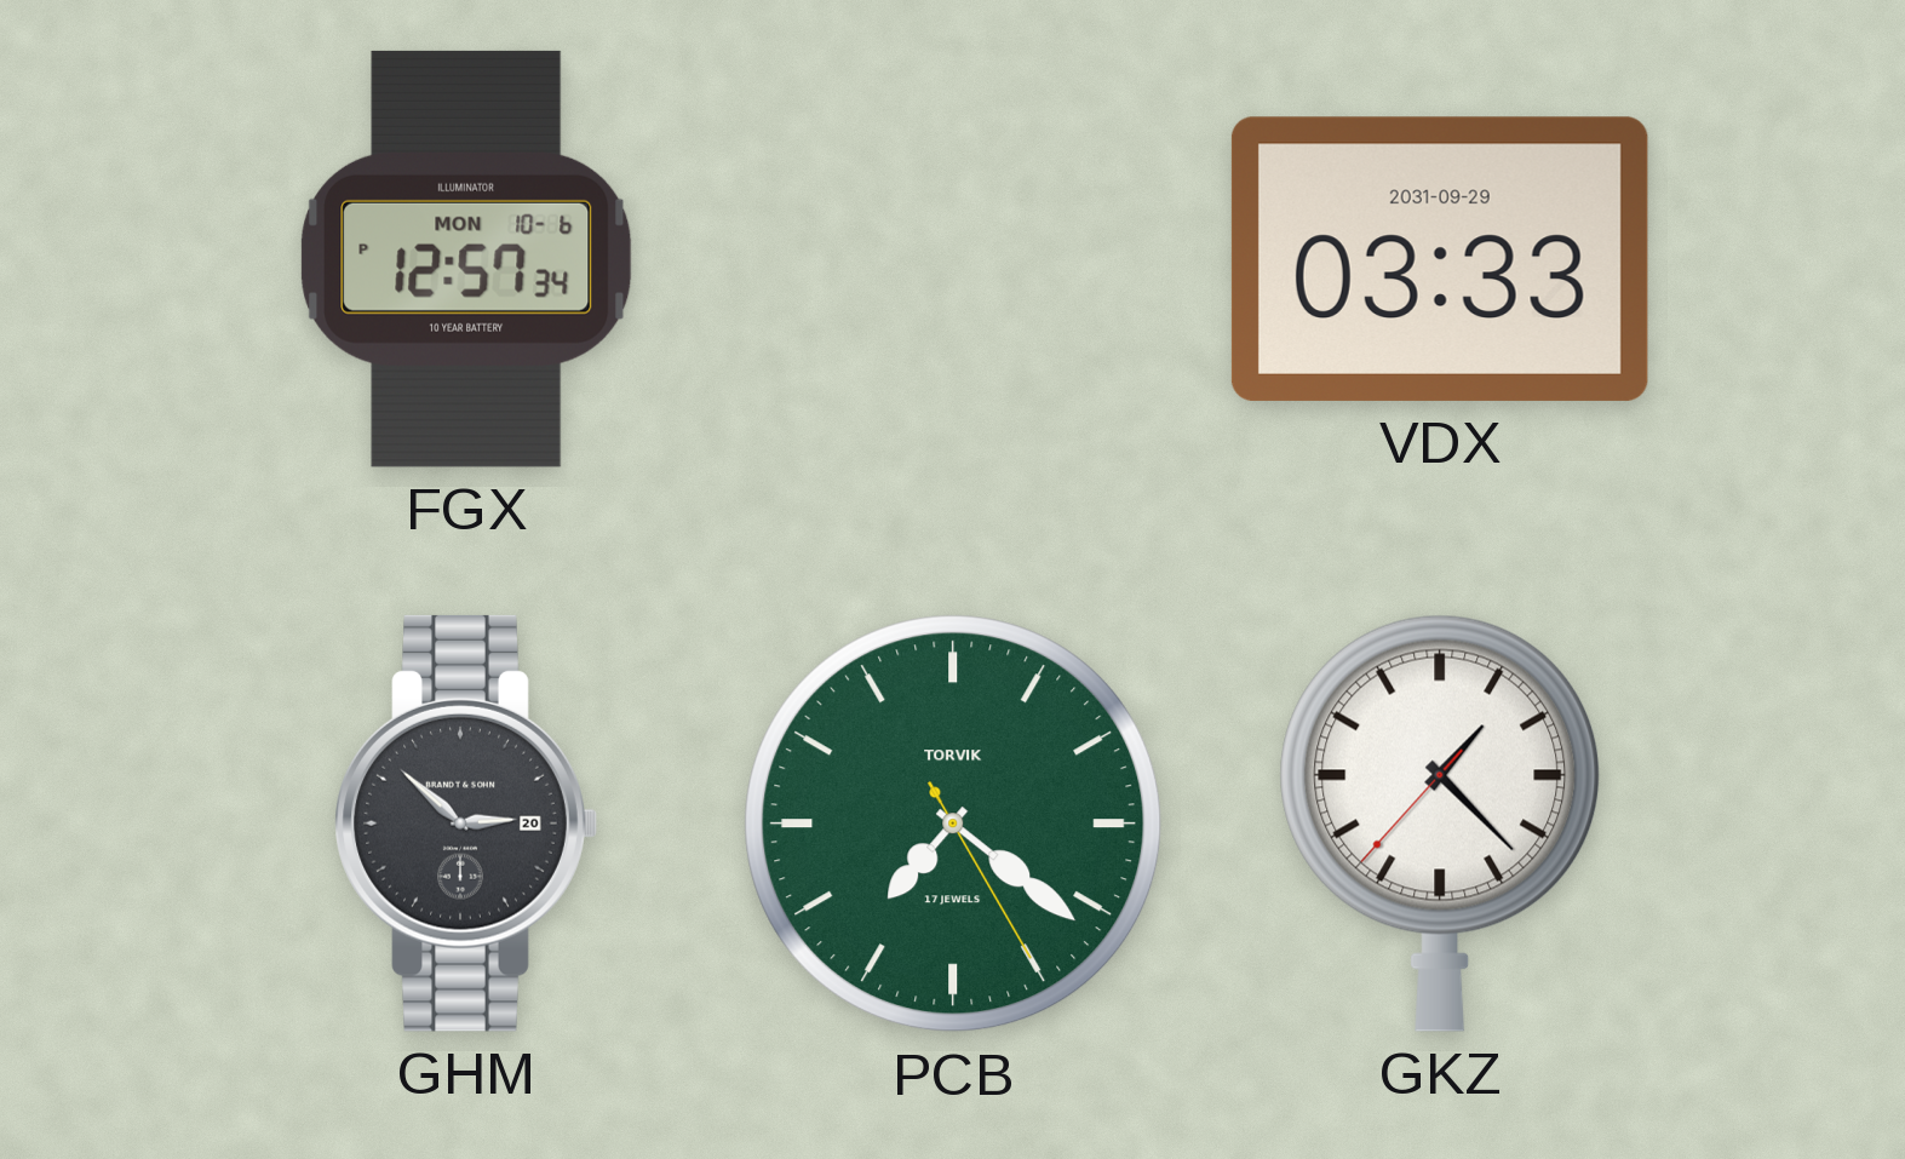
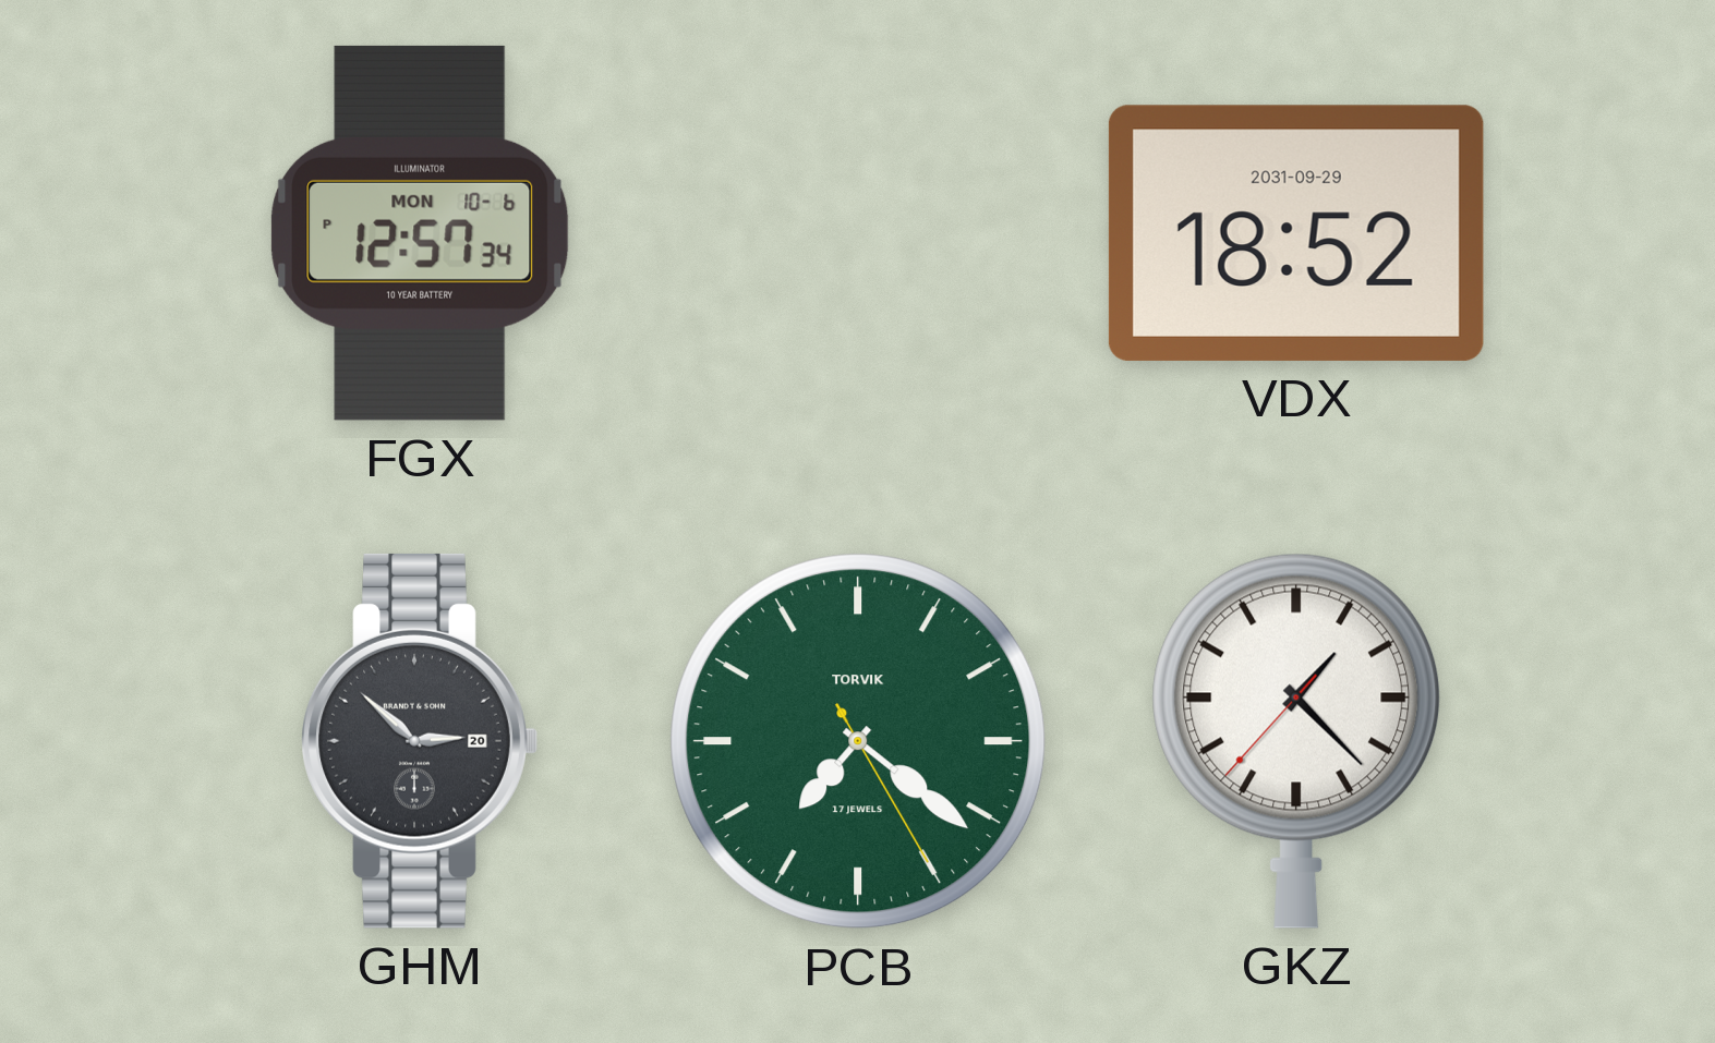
VDX: 03:33 -> 18:52
